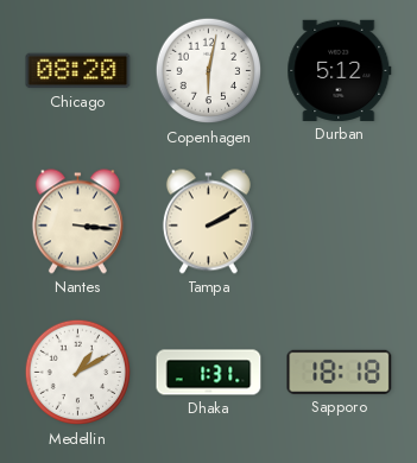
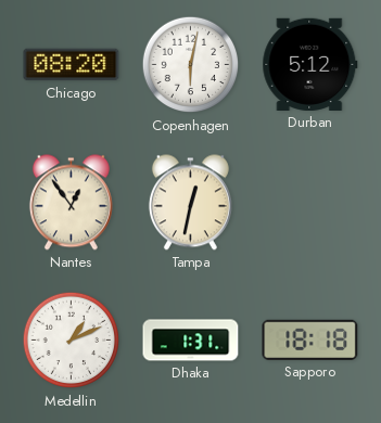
Nantes: 3:16 -> 12:54
Tampa: 2:10 -> 12:32
Medellin: 1:10 -> 1:11
